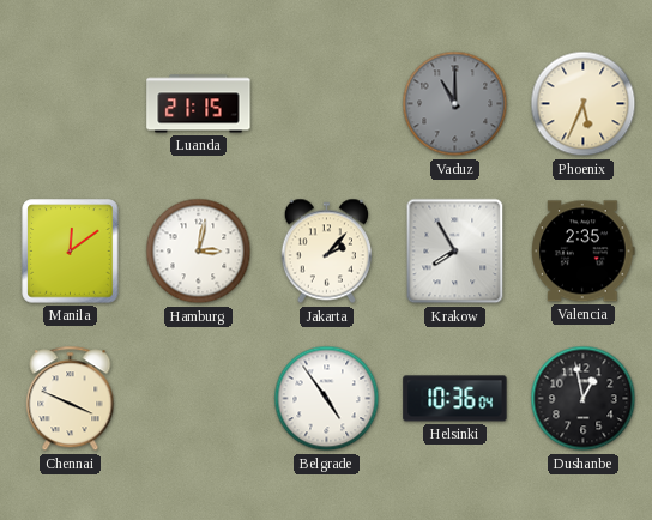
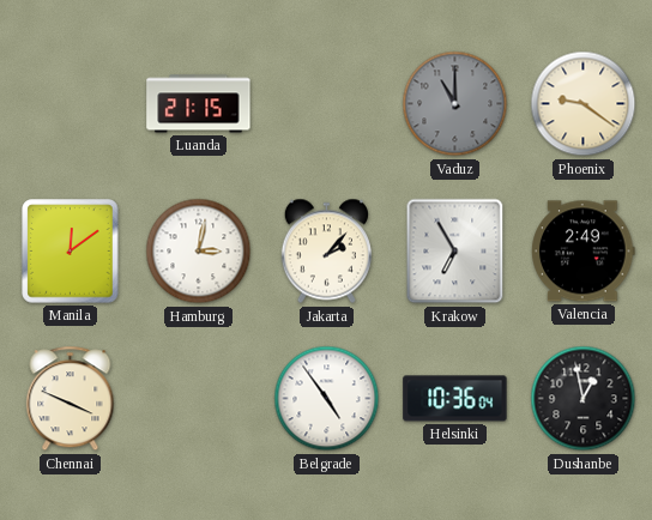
Phoenix: 5:34 -> 9:21
Krakow: 7:55 -> 6:55
Valencia: 2:35 -> 2:49
